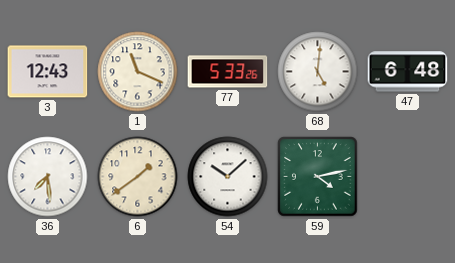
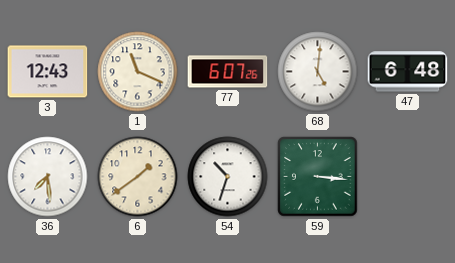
77: 5:33 -> 6:07
54: 10:08 -> 10:33
59: 4:13 -> 3:16
